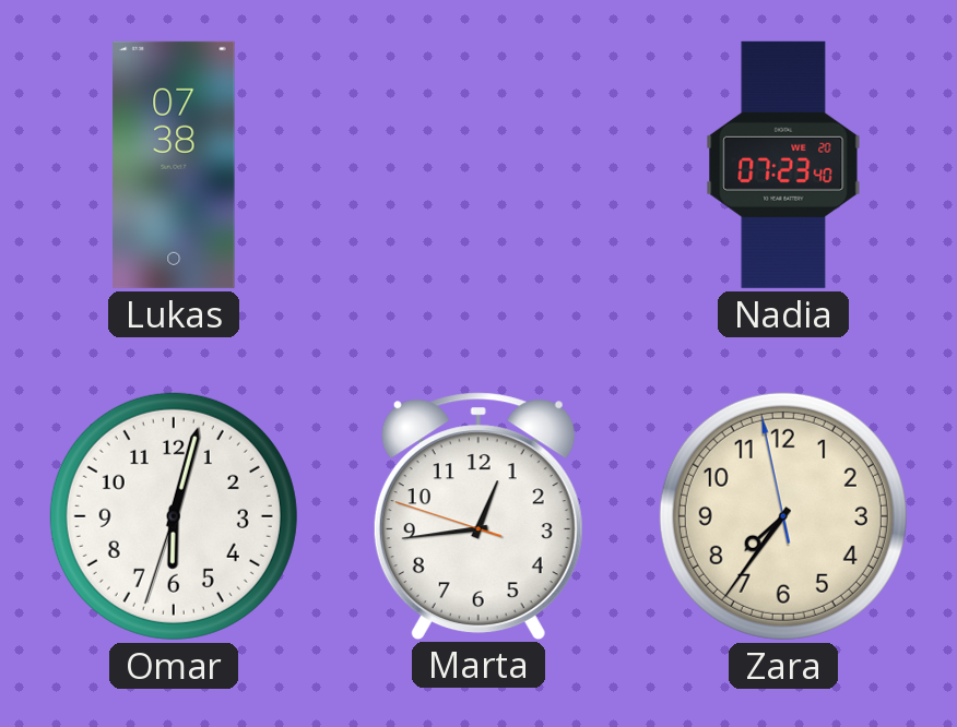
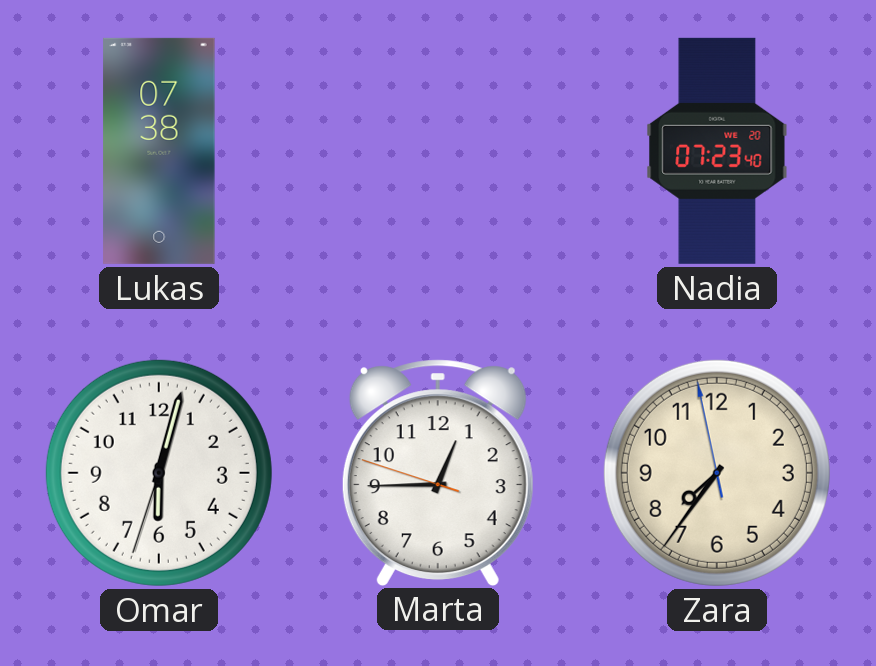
Marta: 12:43 -> 12:44
